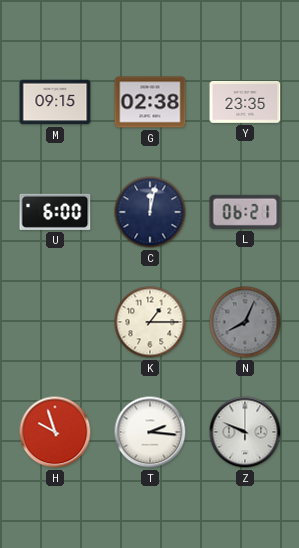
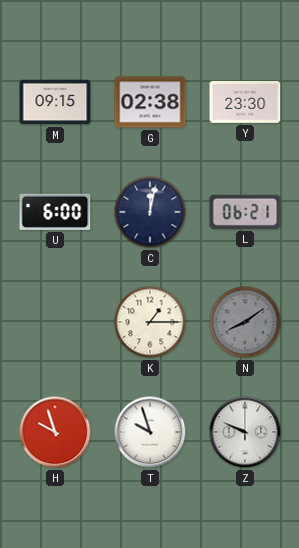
Y: 23:35 -> 23:30
N: 8:04 -> 8:09
T: 2:16 -> 9:57
